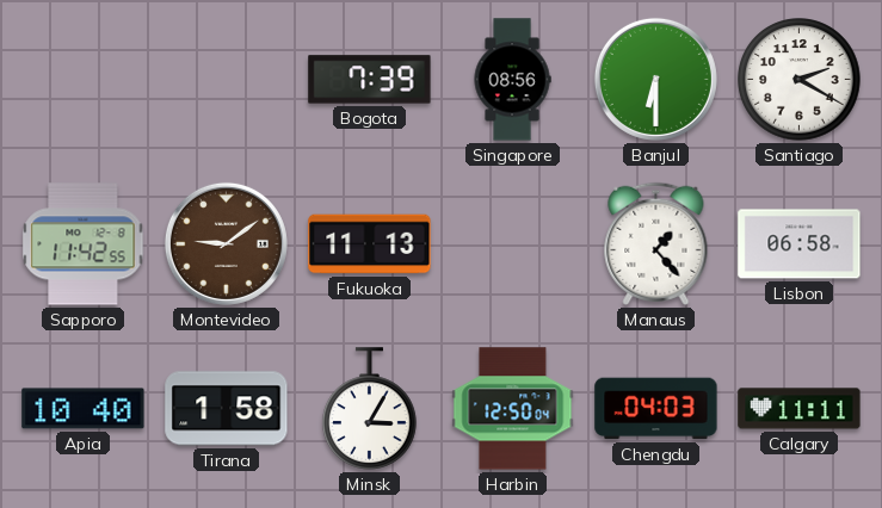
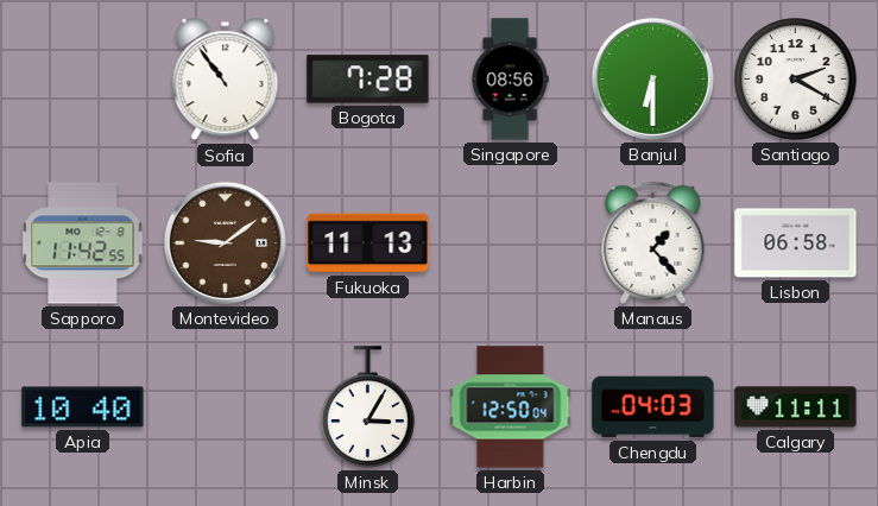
Sofia: none -> 10:54
Bogota: 7:39 -> 7:28
Tirana: 1:58 -> none
